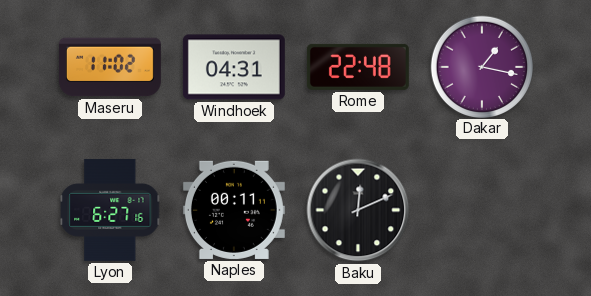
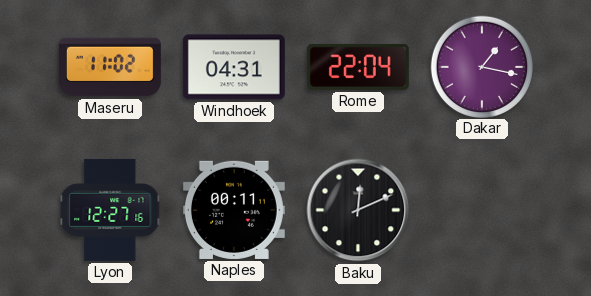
Rome: 22:48 -> 22:04
Lyon: 6:27 -> 12:27
